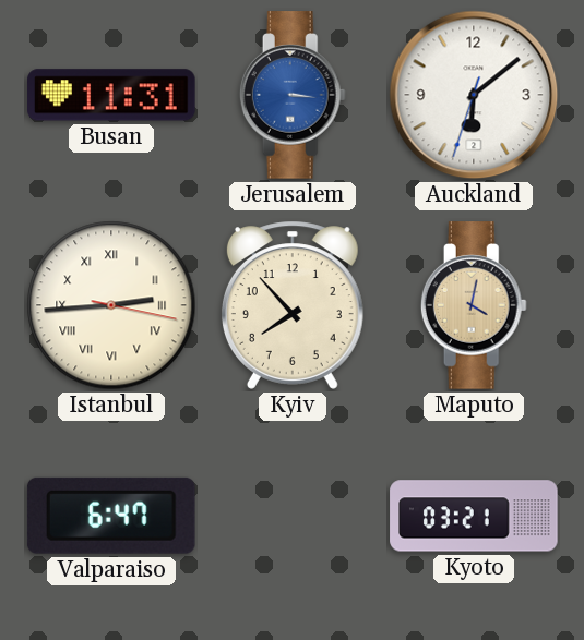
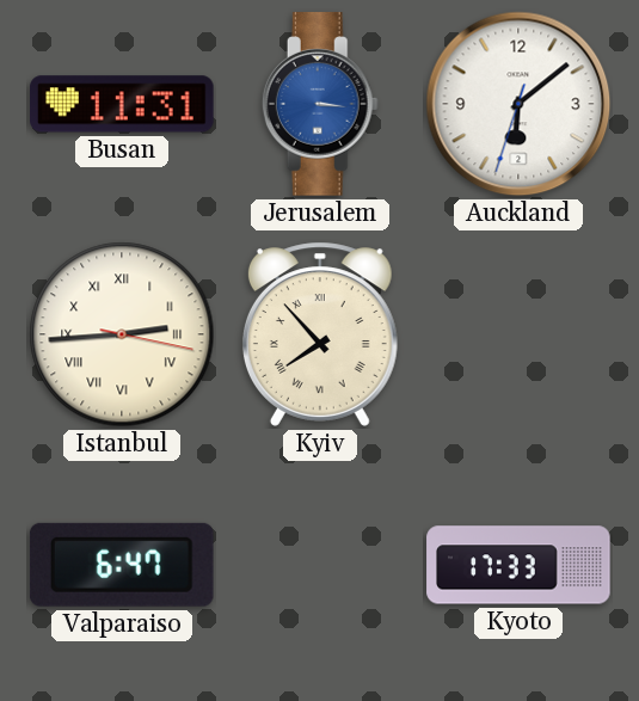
Kyiv numerals: Arabic -> Roman
Maputo: 4:02 -> none
Kyoto: 03:21 -> 17:33
